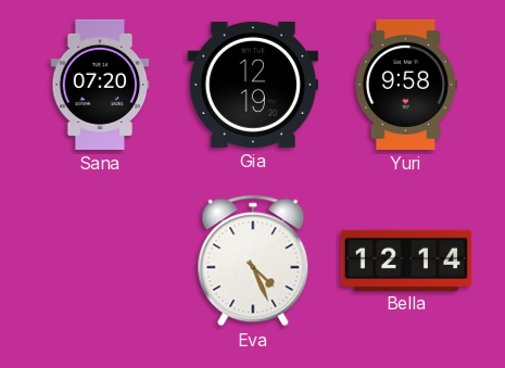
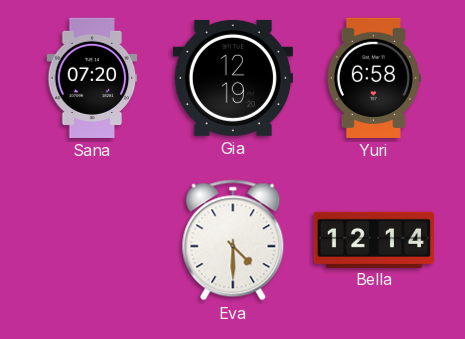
Yuri: 9:58 -> 6:58
Eva: 4:26 -> 4:30
